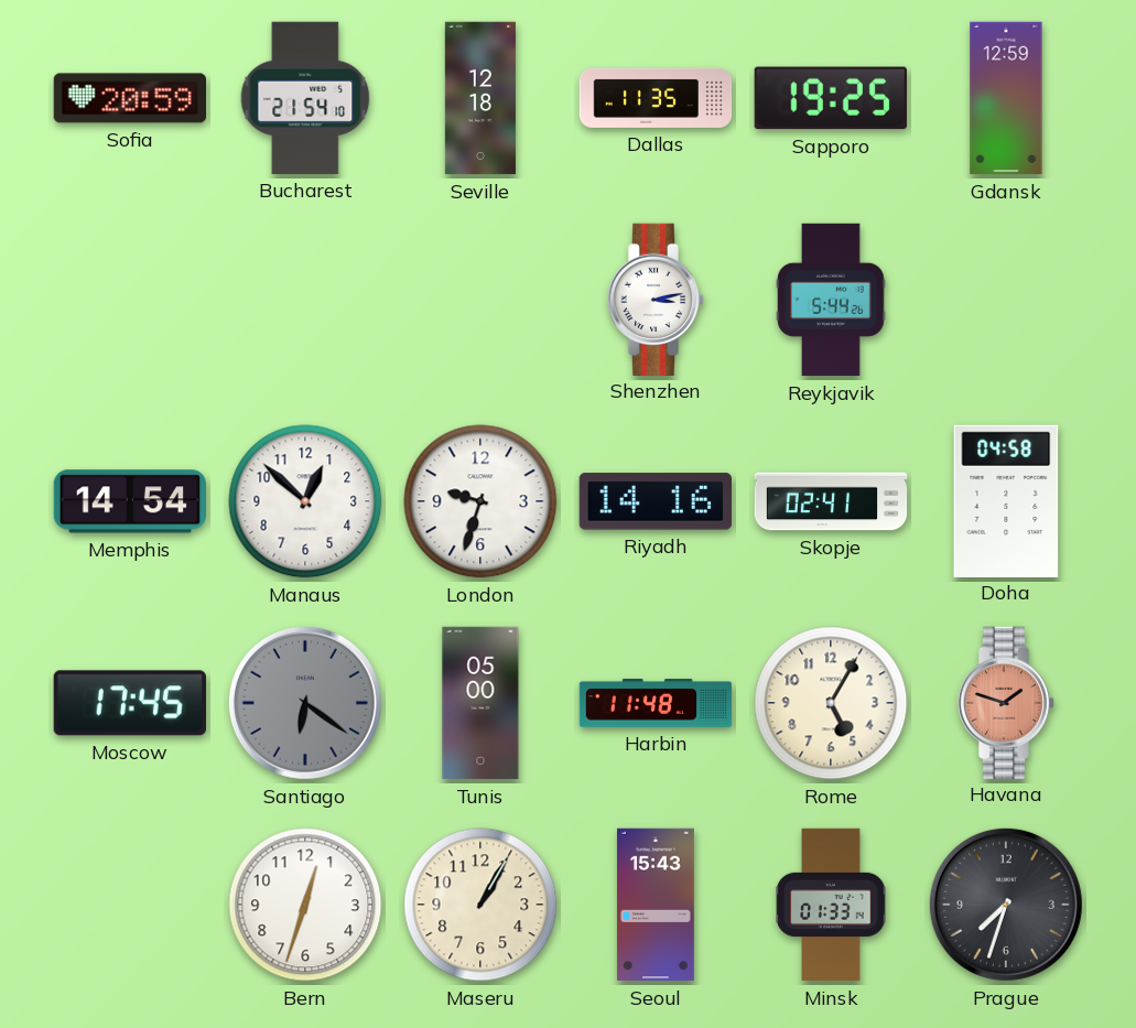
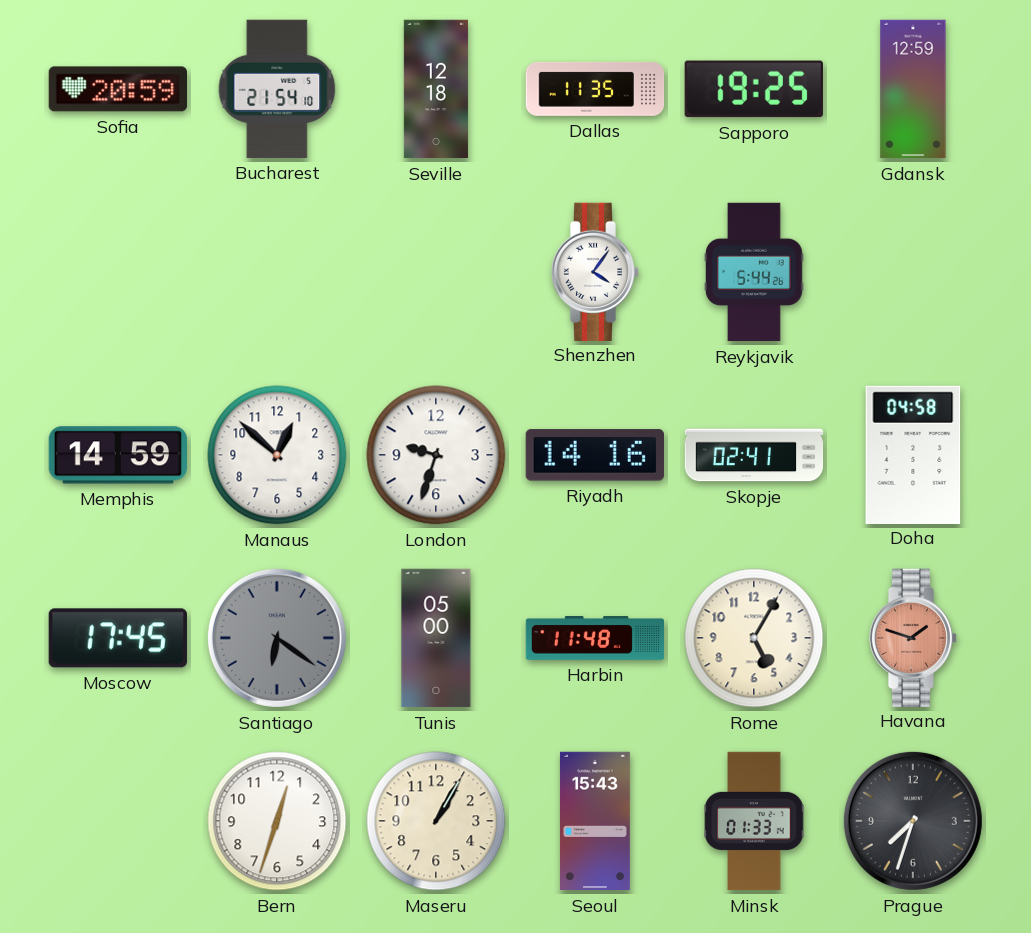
Shenzhen: 3:13 -> 4:06
Memphis: 14:54 -> 14:59
